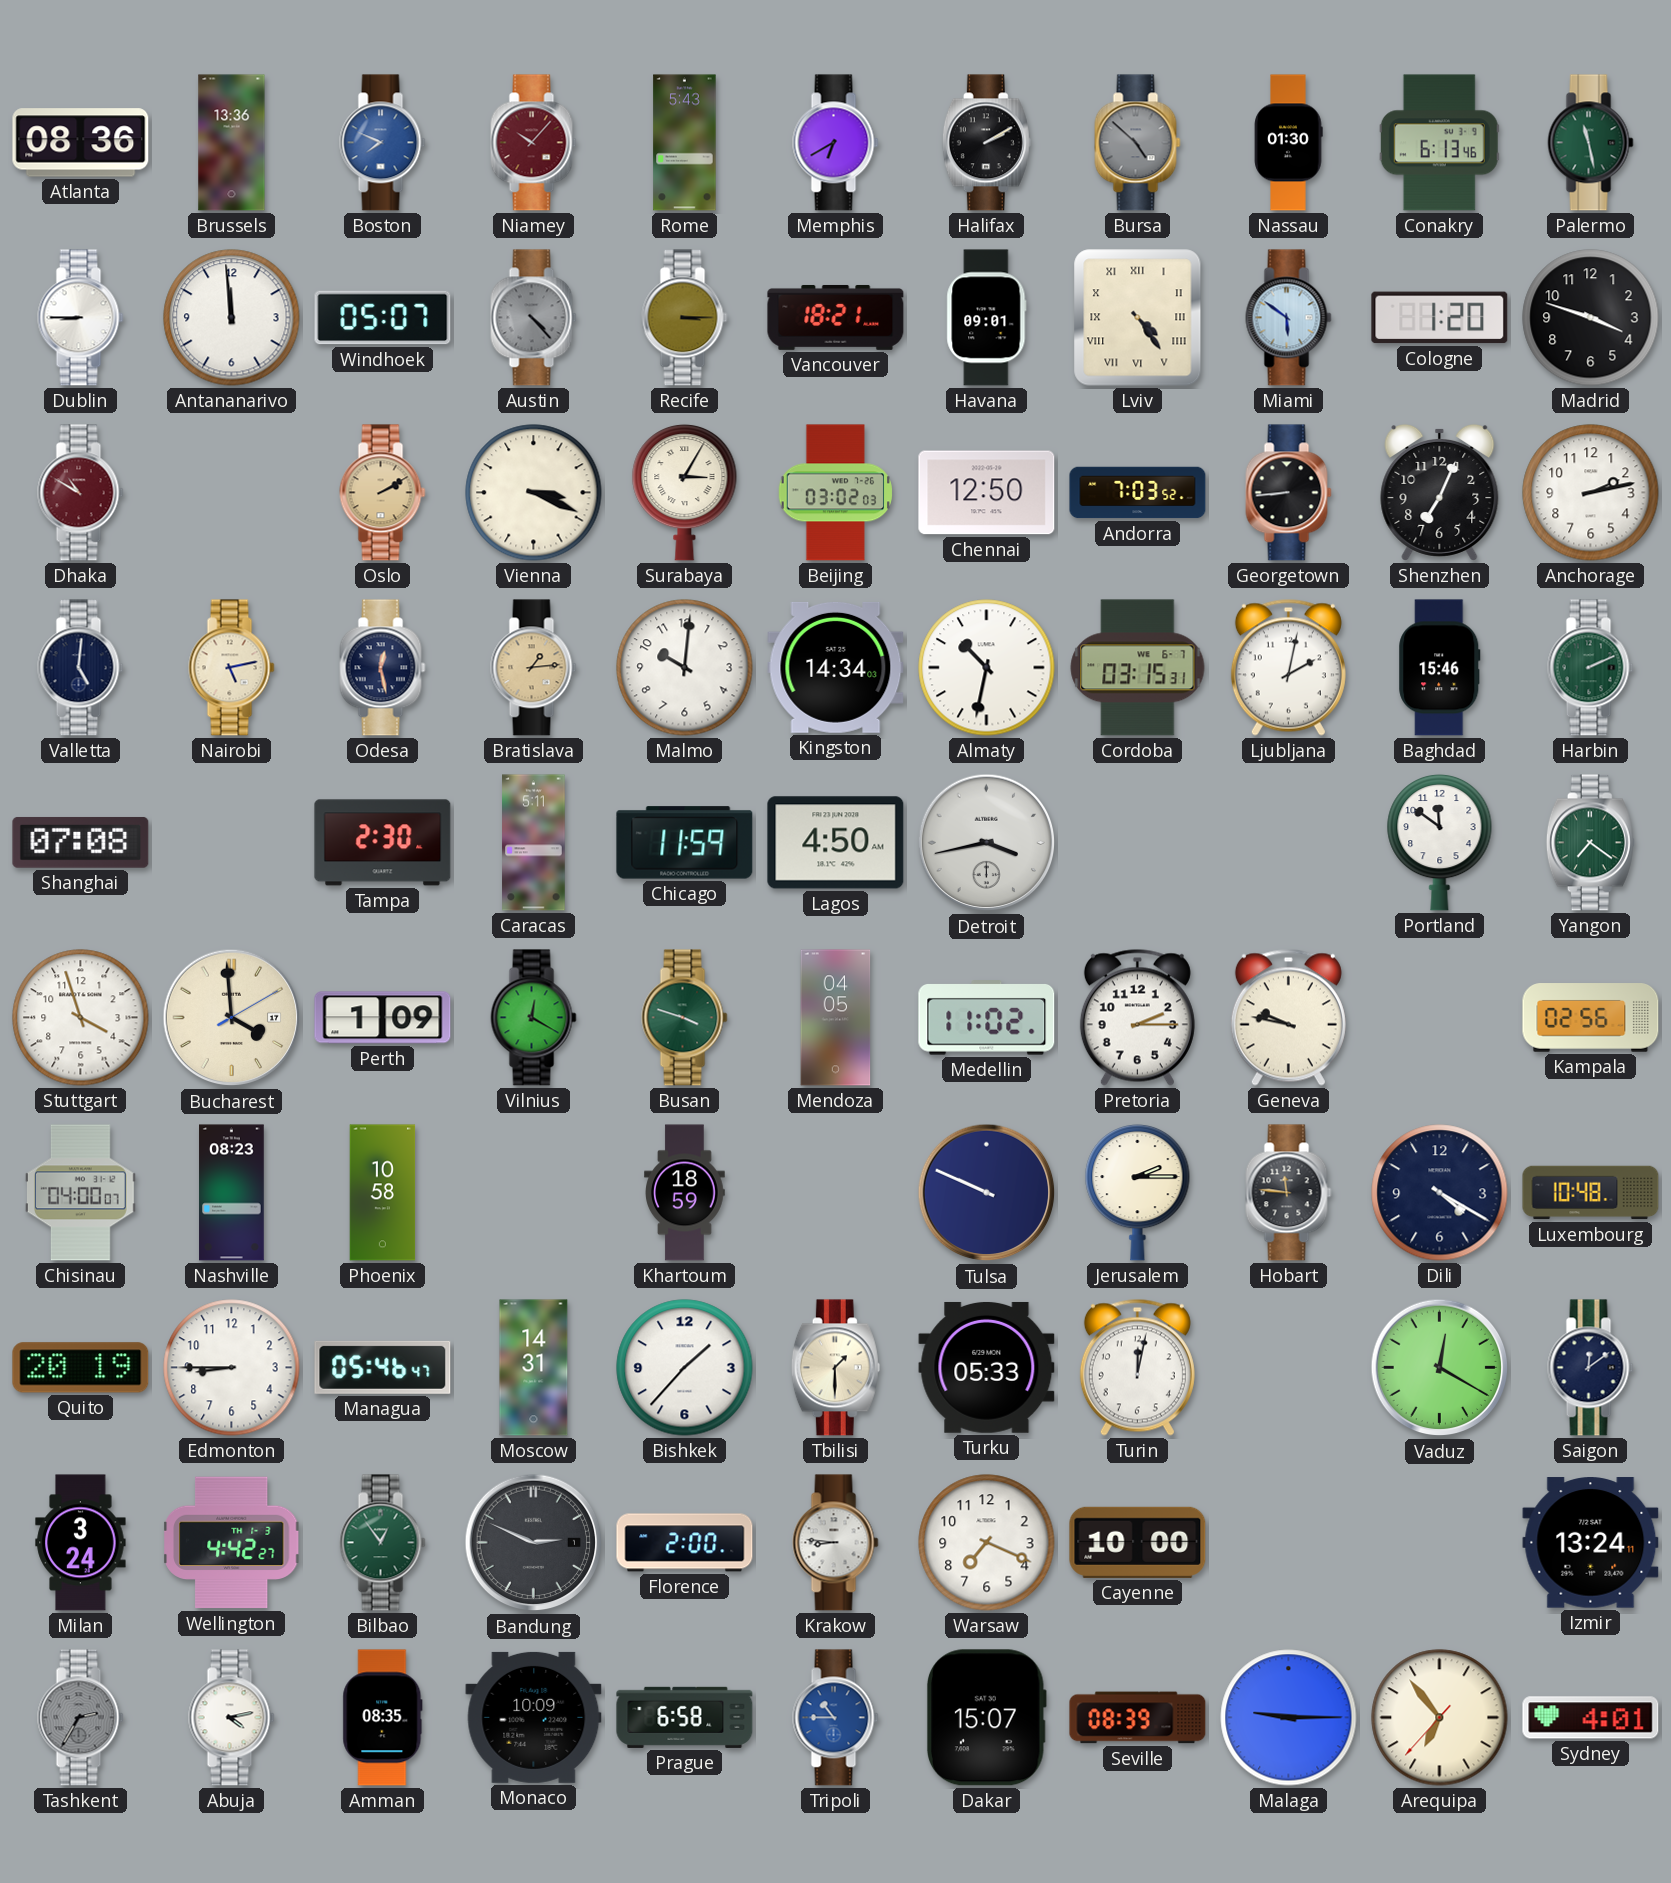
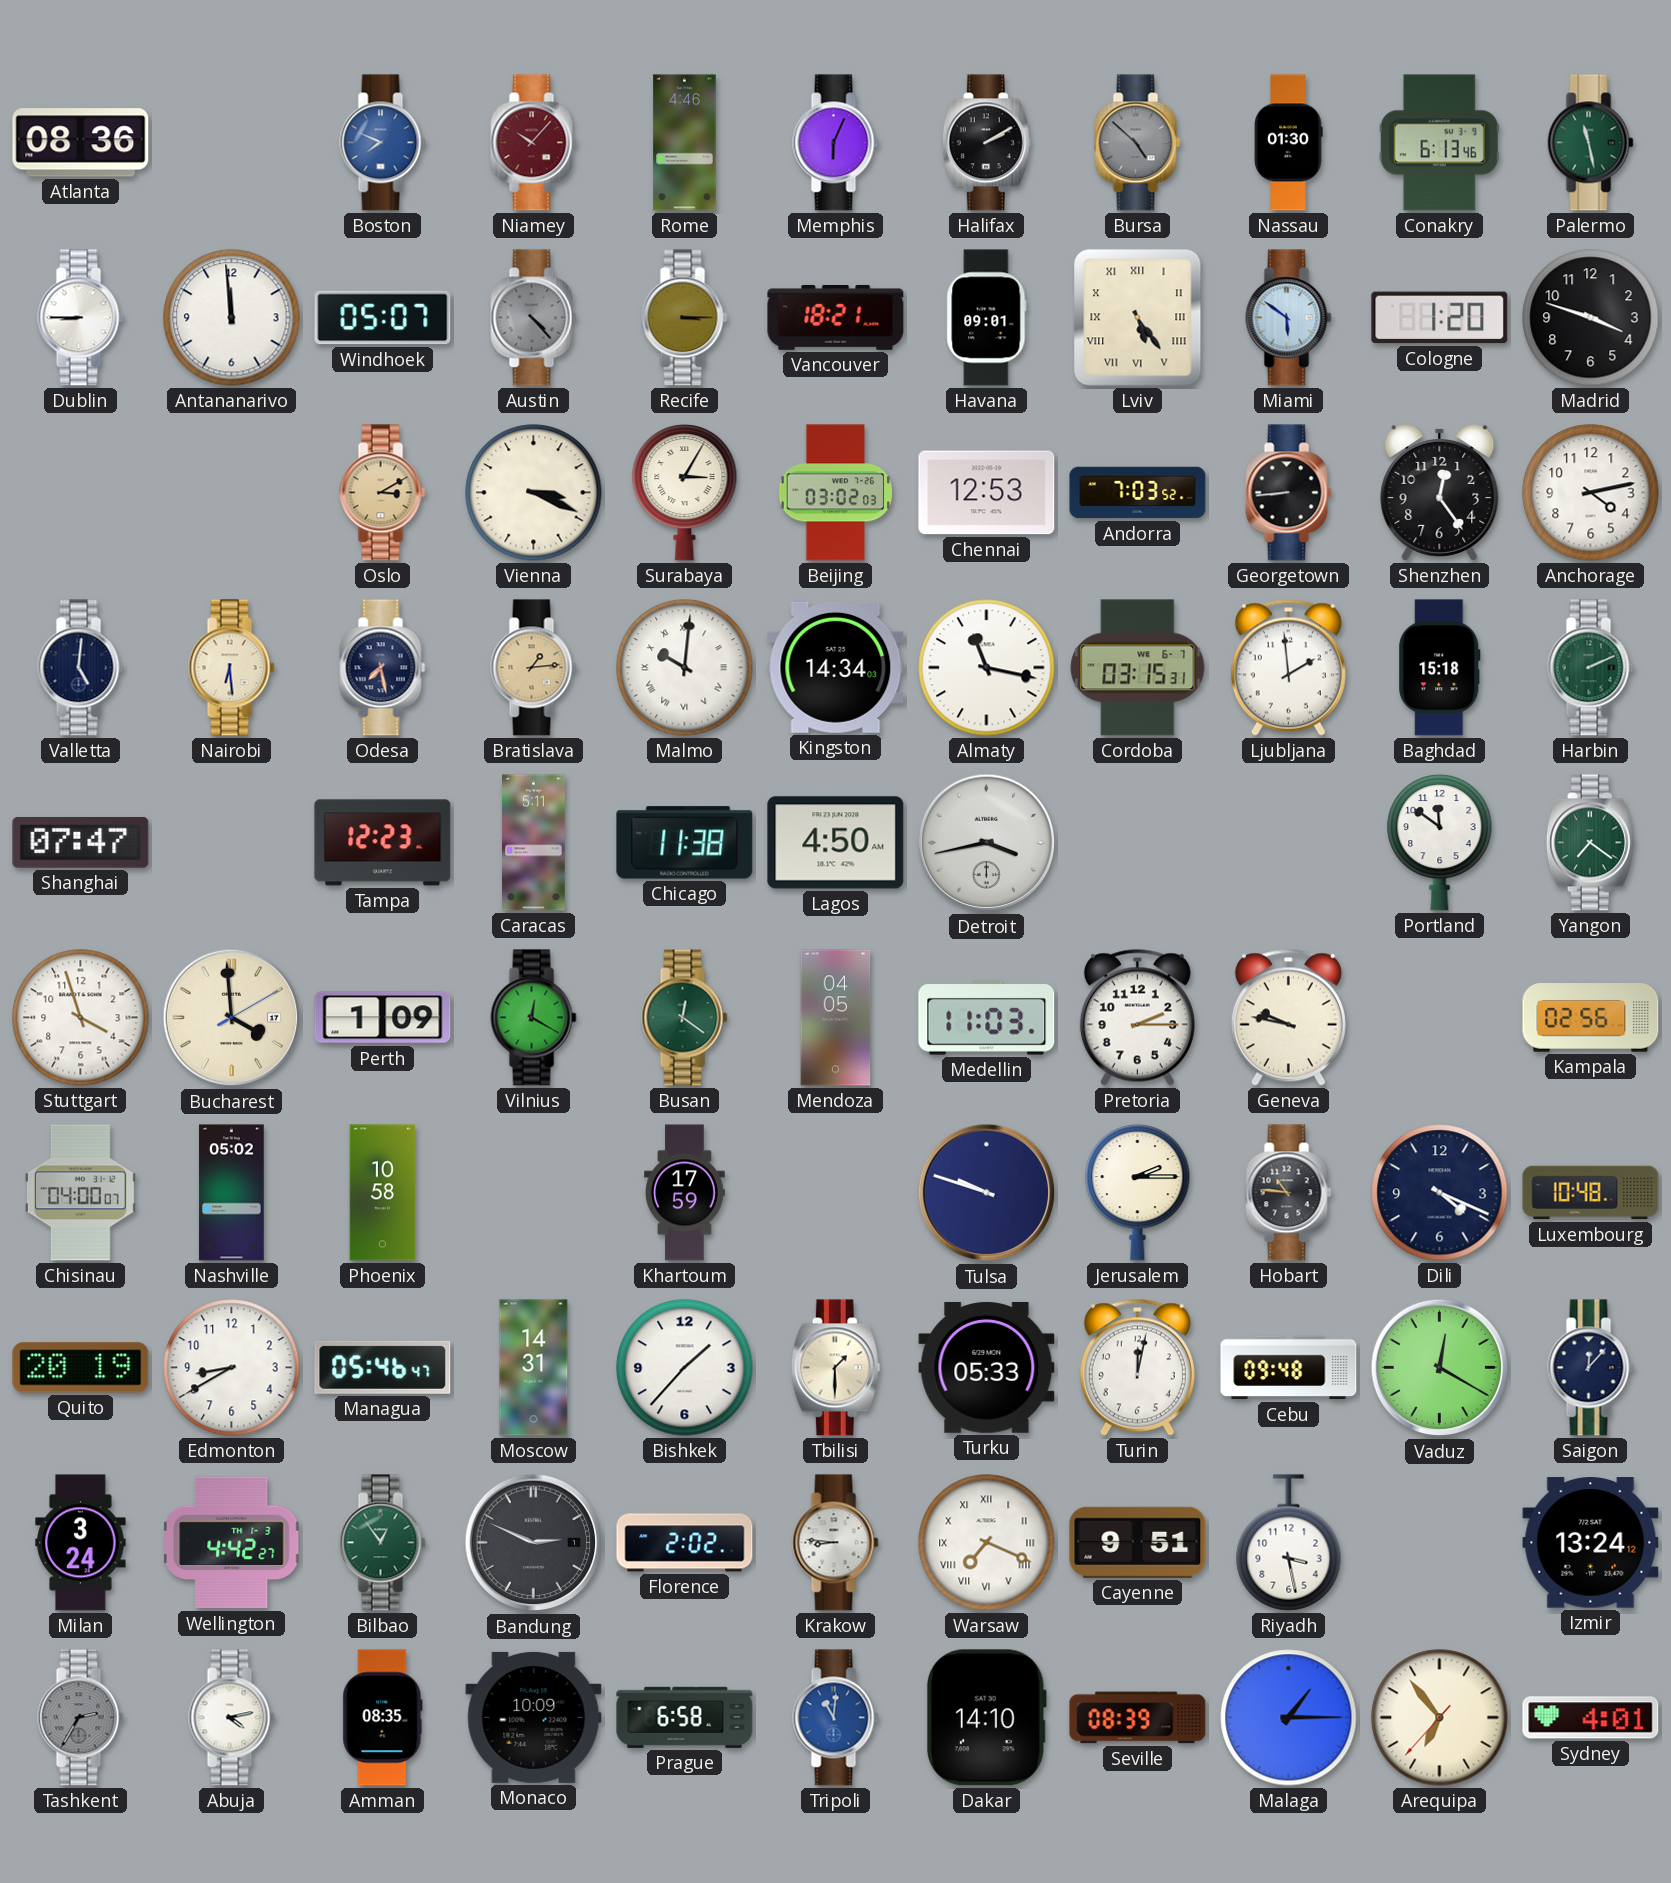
Brussels: 13:36 -> none
Rome: 5:43 -> 4:46
Memphis: 6:40 -> 6:04
Lviv: 4:24 -> 5:24
Dhaka: 10:50 -> none
Oslo: 2:10 -> 3:10
Chennai: 12:50 -> 12:53
Shenzhen: 7:04 -> 12:24
Anchorage: 2:13 -> 4:13
Nairobi: 5:13 -> 6:29
Odesa: 12:28 -> 7:28
Malmo numerals: Arabic -> Roman
Almaty: 10:32 -> 11:17
Ljubljana: 2:02 -> 1:59
Baghdad: 15:46 -> 15:18
Shanghai: 07:08 -> 07:47
Tampa: 2:30 -> 12:23
Chicago: 11:59 -> 11:38
Busan: 3:48 -> 12:21
Medellin: 11:02 -> 11:03
Nashville: 08:23 -> 05:02
Khartoum: 18:59 -> 17:59
Tulsa: 9:49 -> 9:48
Hobart: 11:46 -> 10:46
Dili: 4:20 -> 4:19
Edmonton: 8:45 -> 8:40
Cebu: none -> 09:48
Saigon: 12:09 -> 12:07
Florence: 2:00 -> 2:02
Warsaw numerals: Arabic -> Roman
Cayenne: 10:00 -> 9:51
Riyadh: none -> 3:28
Izmir: 13:24:11 -> 13:24:12
Tripoli: 10:45 -> 11:01
Dakar: 15:07 -> 14:10
Malaga: 9:15 -> 1:15
